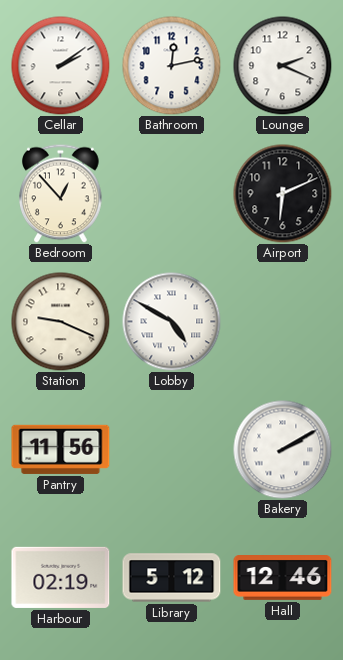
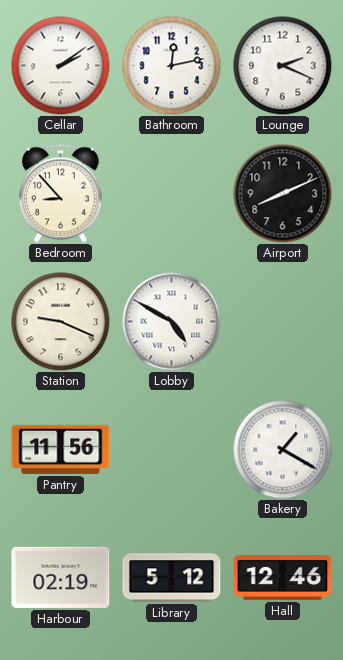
Bedroom: 12:53 -> 8:53
Airport: 6:11 -> 8:11
Bakery: 2:10 -> 1:20
